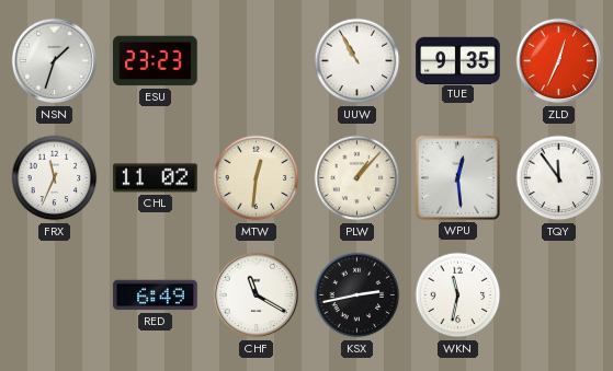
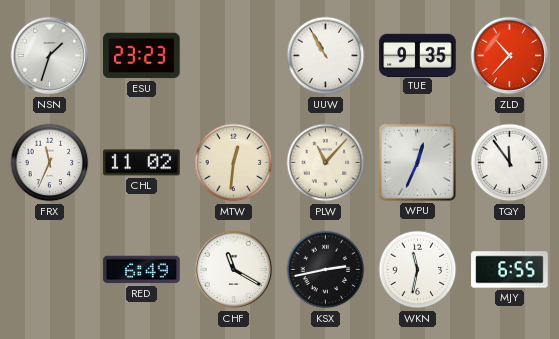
ZLD: 12:34 -> 10:37
PLW: 1:07 -> 11:07
WPU: 12:29 -> 12:34
MJY: none -> 6:55
